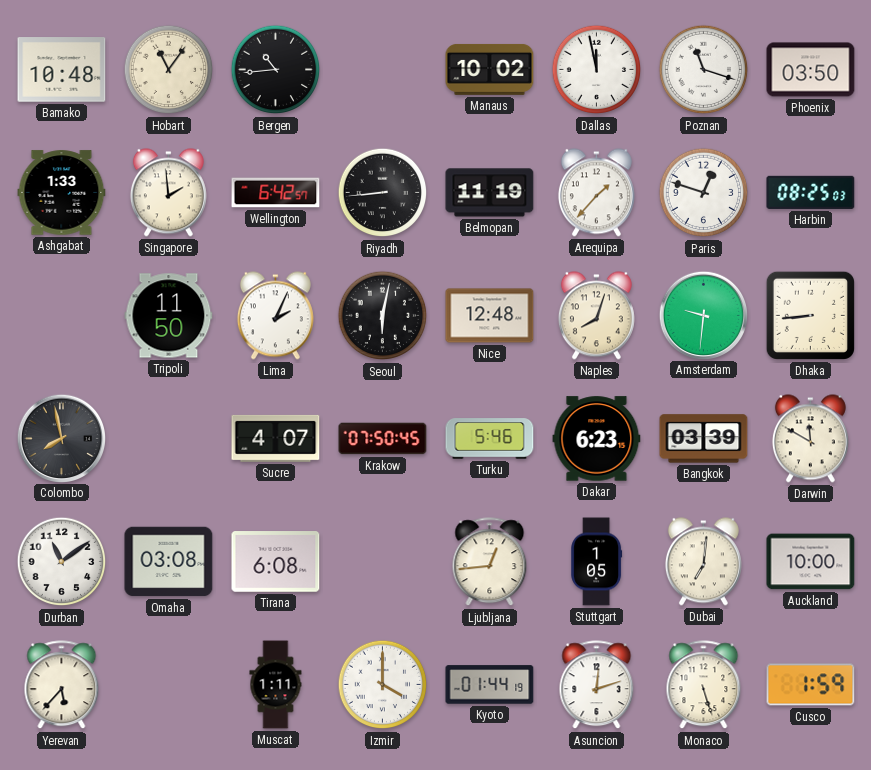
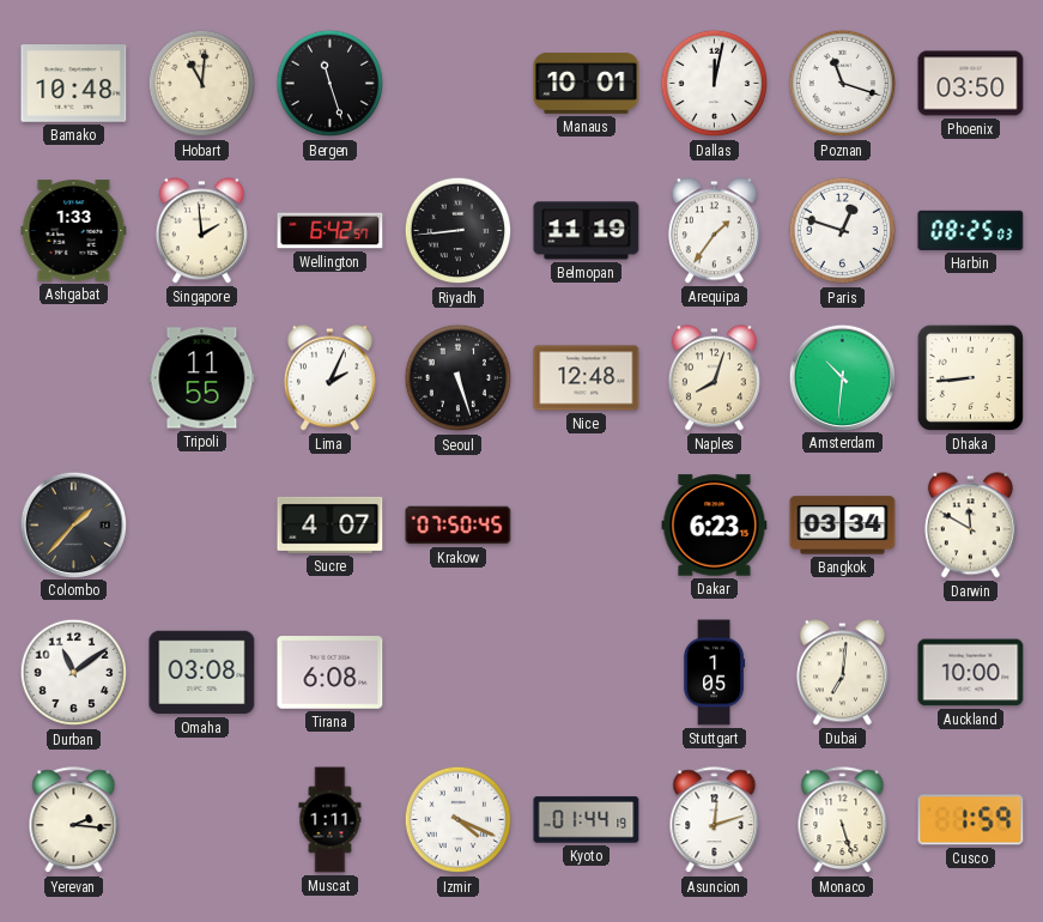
Hobart: 11:06 -> 11:01
Bergen: 10:44 -> 11:27
Manaus: 10:02 -> 10:01
Dallas: 11:58 -> 12:02
Arequipa: 1:37 -> 1:36
Tripoli: 11:50 -> 11:55
Seoul: 6:02 -> 5:27
Amsterdam: 9:31 -> 10:31
Colombo: 7:58 -> 1:37
Turku: 5:46 -> none
Bangkok: 03:39 -> 03:34
Ljubljana: 12:44 -> none
Yerevan: 5:37 -> 2:16
Izmir: 4:00 -> 4:19
